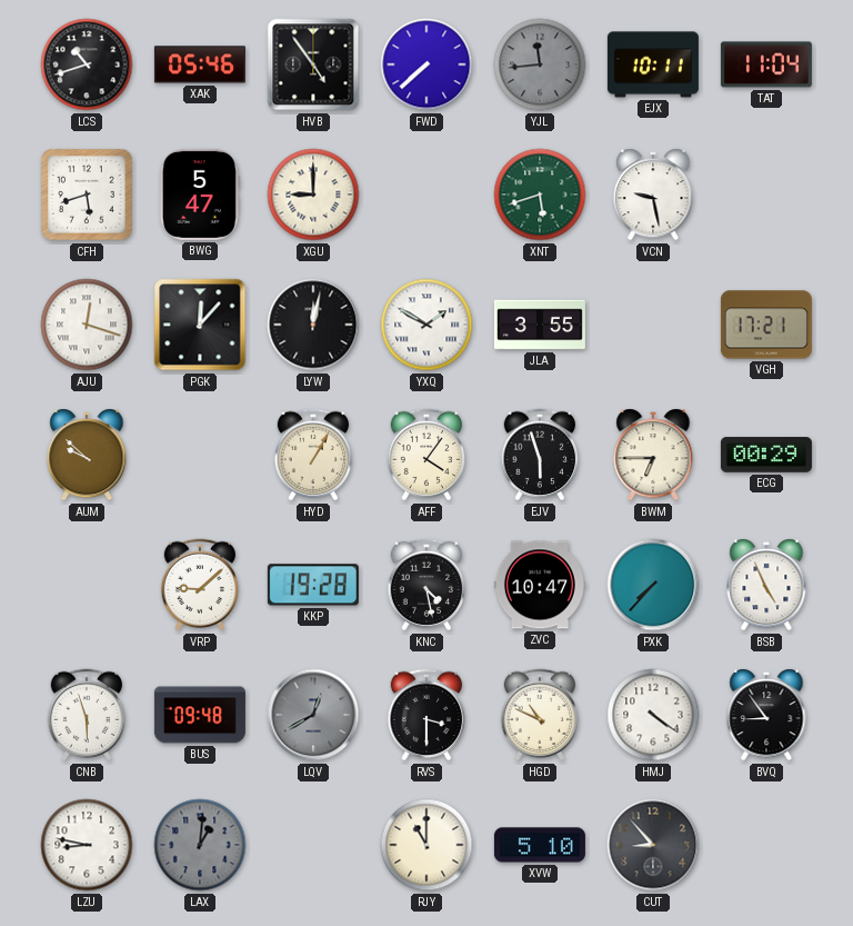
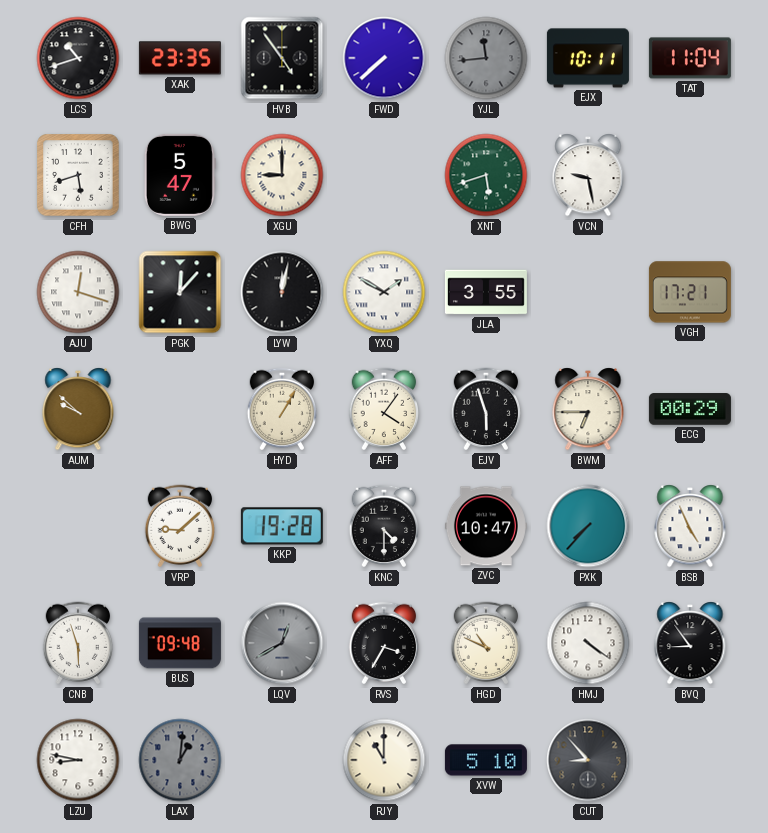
XAK: 05:46 -> 23:35
KNC: 4:28 -> 4:30
RVS: 3:30 -> 3:35
